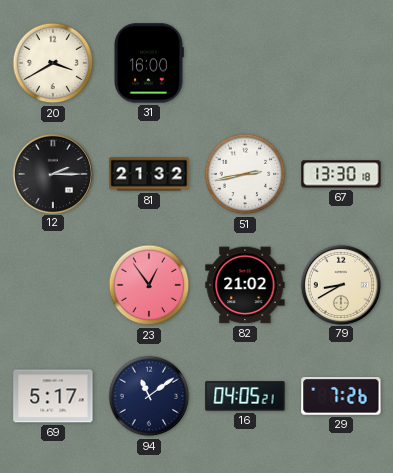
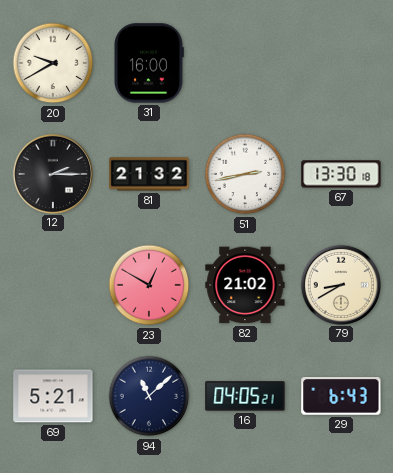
20: 3:40 -> 9:40
23: 12:54 -> 12:50
69: 5:17 -> 5:21
94: 11:09 -> 11:08
29: 7:26 -> 6:43
